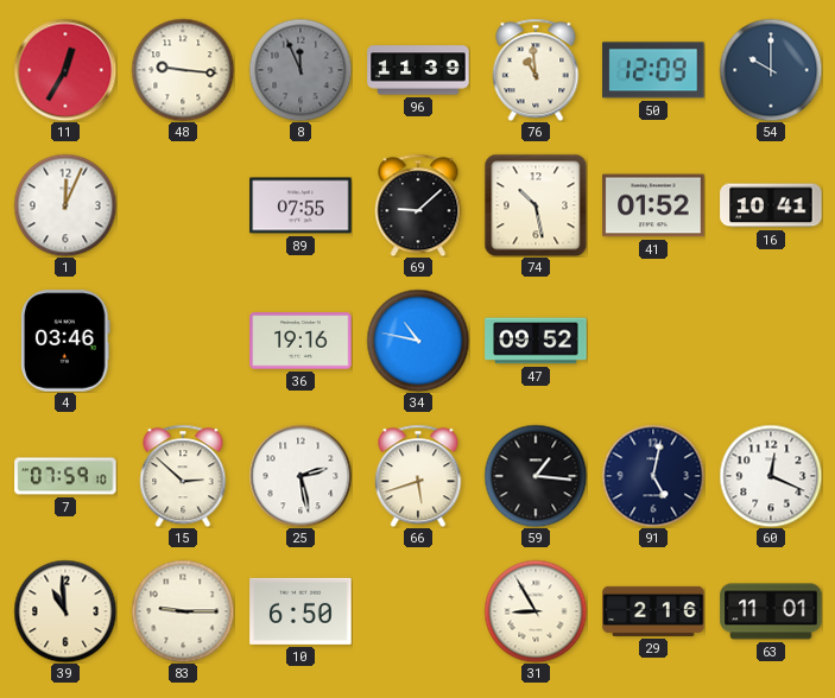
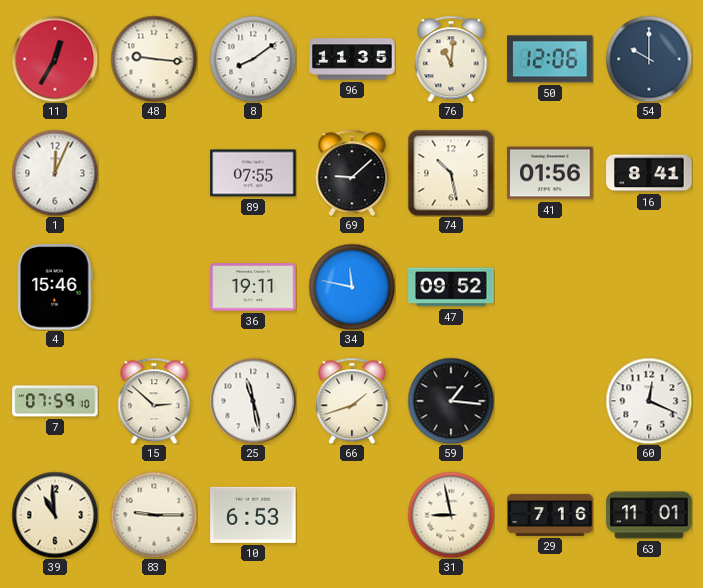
8: 11:56 -> 8:09
8 dial: grey -> white
96: 11:39 -> 11:35
76: 10:59 -> 11:01
50: 12:09 -> 12:06
41: 01:52 -> 01:56
16: 10:41 -> 8:41
4: 03:46 -> 15:46
36: 19:16 -> 19:11
34: 10:47 -> 11:47
25: 2:28 -> 11:28
66: 5:42 -> 1:42
91: 5:02 -> none
10: 6:50 -> 6:53
31: 8:55 -> 8:58
29: 2:16 -> 7:16
